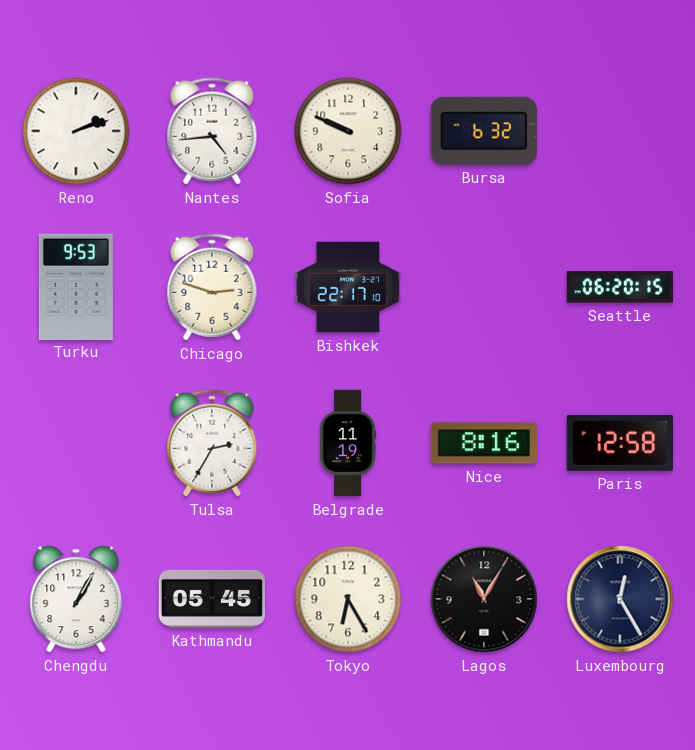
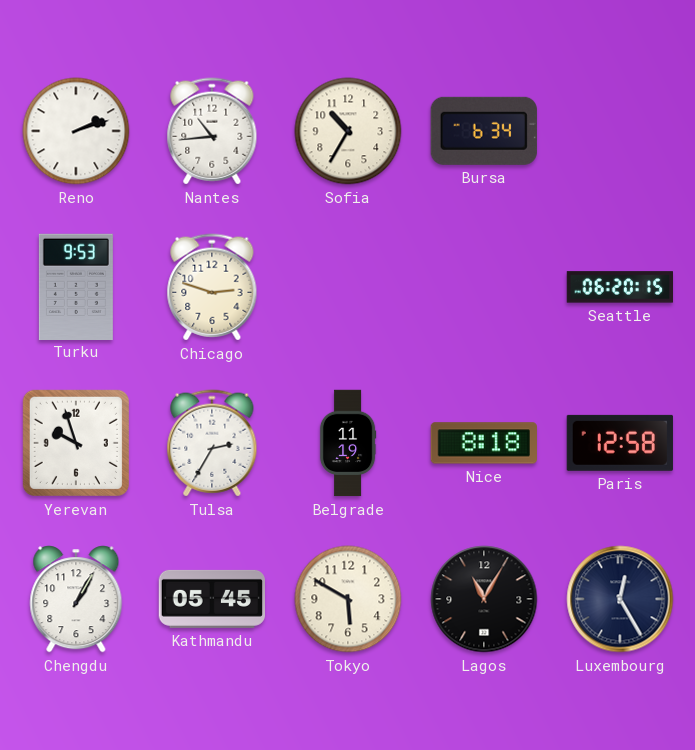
Nantes: 4:44 -> 10:44
Sofia: 9:49 -> 10:35
Bursa: 6:32 -> 6:34
Bishkek: 22:17 -> none
Yerevan: none -> 9:57
Nice: 8:16 -> 8:18
Tokyo: 6:25 -> 5:50
